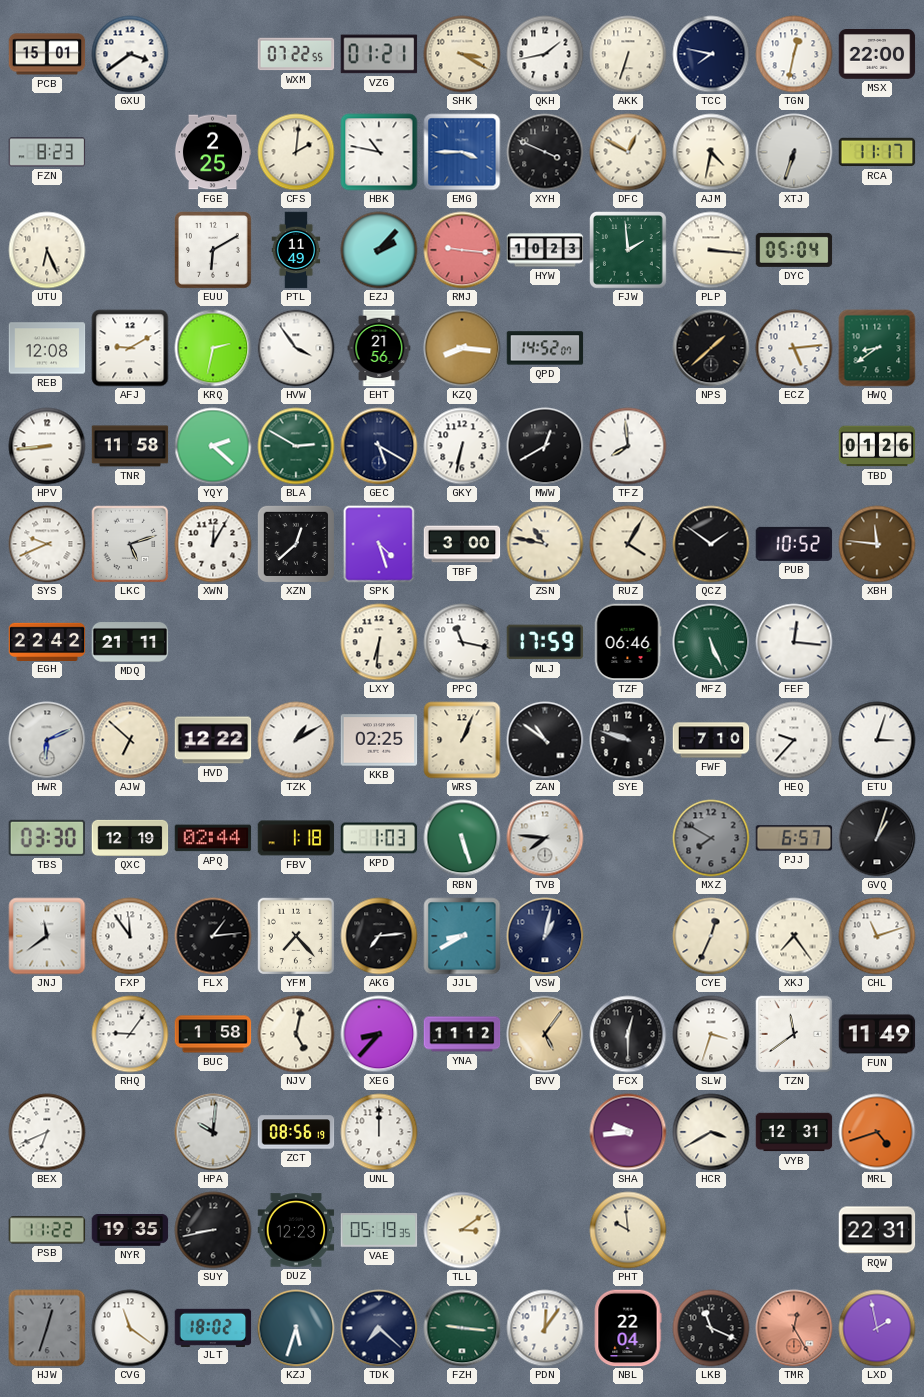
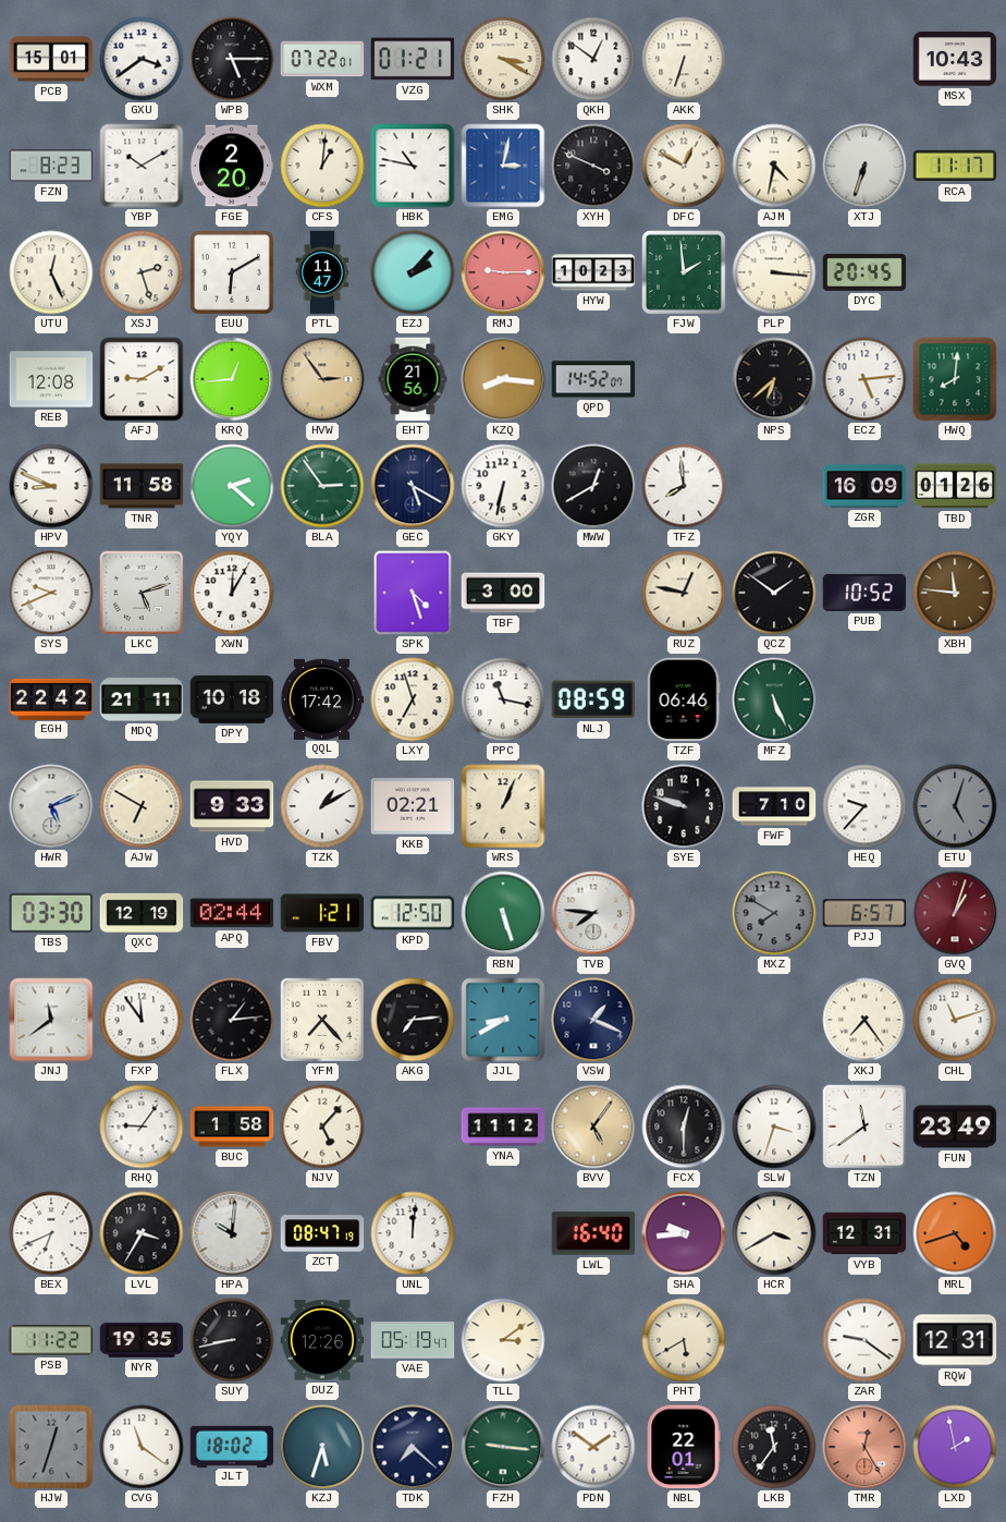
WPB: none -> 5:15
WXM: 07:22:55 -> 07:22:01
QKH: 1:43 -> 12:51
TCC: 7:47 -> none
TGN: 12:32 -> none
MSX: 22:00 -> 10:43
YBP: none -> 10:10
FGE: 2:25 -> 2:20
CFS: 2:01 -> 1:01
EMG: 3:45 -> 3:02
UTU: 6:26 -> 12:26
XSJ: none -> 2:27
PTL: 11:49 -> 11:47
RMJ: 9:16 -> 9:15
DYC: 05:04 -> 20:45
KRQ: 2:32 -> 12:44
HVW: 3:54 -> 2:54
HVW dial: white -> champagne
NPS: 1:38 -> 6:38
HWQ: 8:39 -> 8:01
HPV: 8:44 -> 8:49
BLA: 2:50 -> 2:54
ZGR: none -> 16:09
XZN: 12:38 -> none
ZSN: 10:47 -> none
RUZ: 4:05 -> 12:47
DPY: none -> 10:18
QQL: none -> 17:42
LXY: 6:31 -> 6:57
NLJ: 17:59 -> 08:59
FEF: 12:16 -> none
HWR: 6:11 -> 5:11
AJW: 6:52 -> 6:50
HVD: 12:22 -> 9:33
KKB: 02:25 -> 02:21
ZAN: 10:51 -> none
ETU: 3:03 -> 5:03
ETU dial: white -> grey
FBV: 1:18 -> 1:21
KPD: 1:03 -> 12:50
GVQ dial: black -> burgundy
VSW: 1:02 -> 1:19
CYE: 12:34 -> none
NJV: 5:02 -> 5:07
XEG: 8:37 -> none
FUN: 11:49 -> 23:49
LVL: none -> 3:35
ZCT: 08:56 -> 08:47
UNL: 12:00 -> 12:01
LWL: none -> 16:40
DUZ: 12:23 -> 12:26
VAE: 05:19:35 -> 05:19:47
PHT: 9:59 -> 5:40
ZAR: none -> 9:21
RQW: 22:31 -> 12:31
PDN: 12:06 -> 1:51
NBL: 22:04 -> 22:01
LKB: 11:19 -> 11:36
